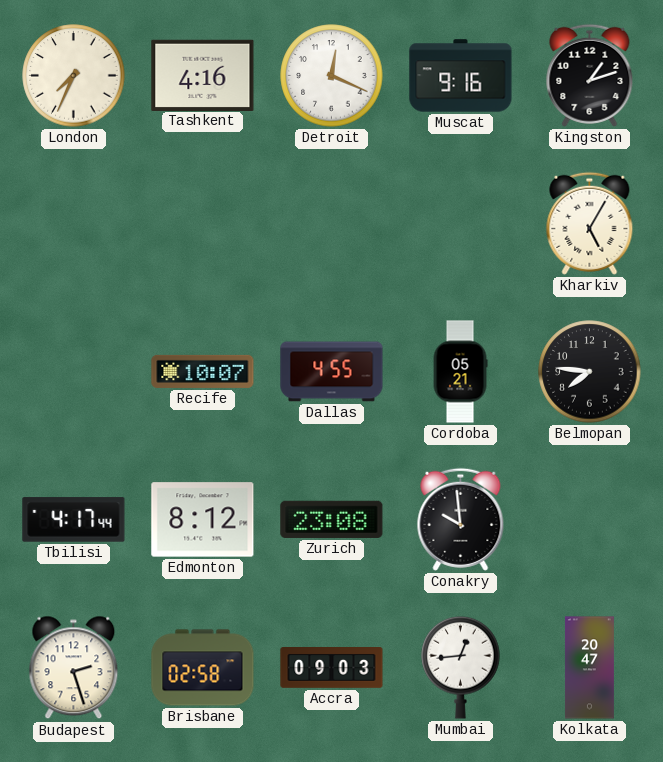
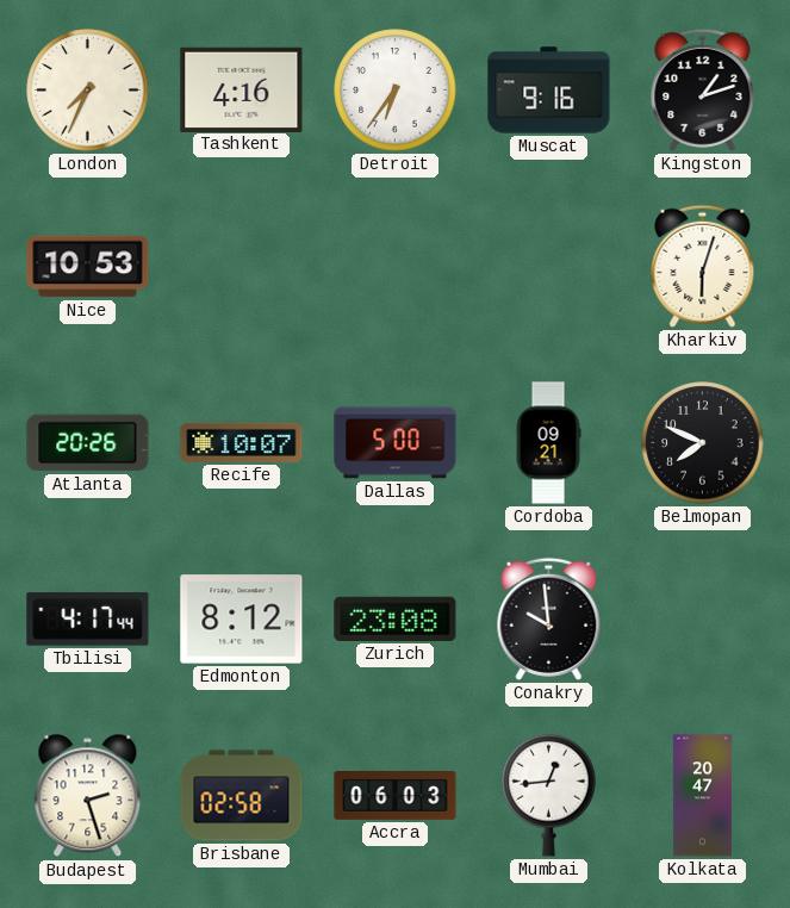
Detroit: 12:19 -> 6:36
Nice: none -> 10:53
Kharkiv: 5:05 -> 6:03
Atlanta: none -> 20:26
Dallas: 4:55 -> 5:00
Cordoba: 05:21 -> 09:21
Belmopan: 7:46 -> 7:49
Accra: 09:03 -> 06:03
